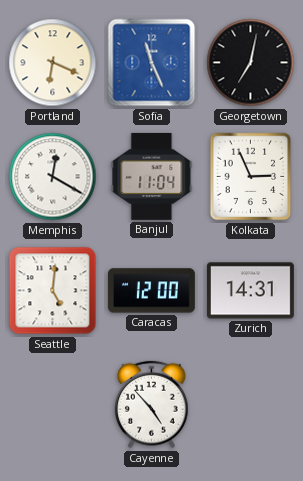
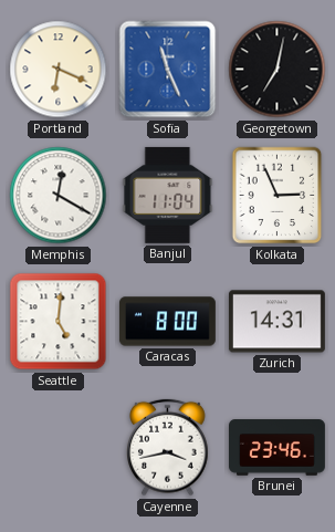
Caracas: 12:00 -> 8:00
Cayenne: 4:53 -> 3:43
Brunei: none -> 23:46
